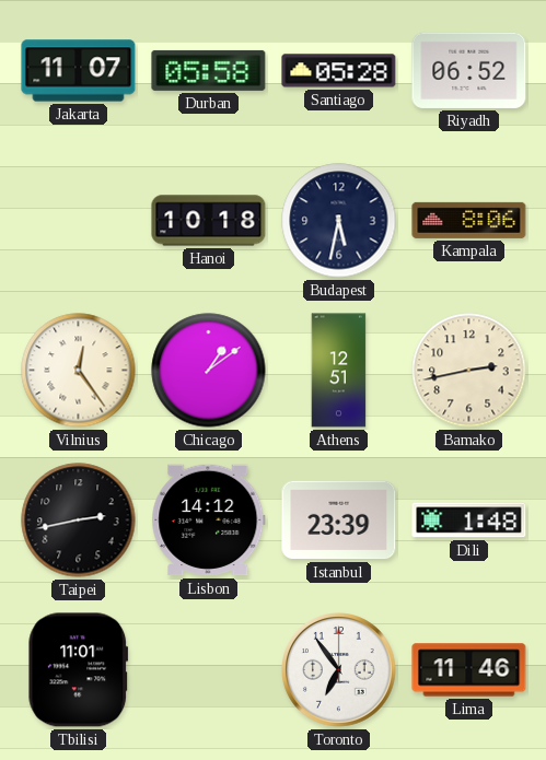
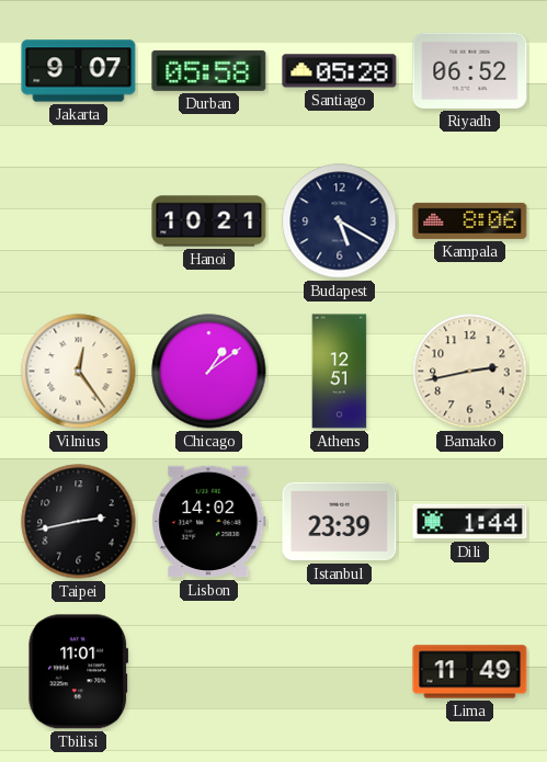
Jakarta: 11:07 -> 9:07
Hanoi: 10:18 -> 10:21
Budapest: 5:32 -> 5:20
Lisbon: 14:12 -> 14:02
Dili: 1:48 -> 1:44
Toronto: 6:54 -> none
Lima: 11:46 -> 11:49
